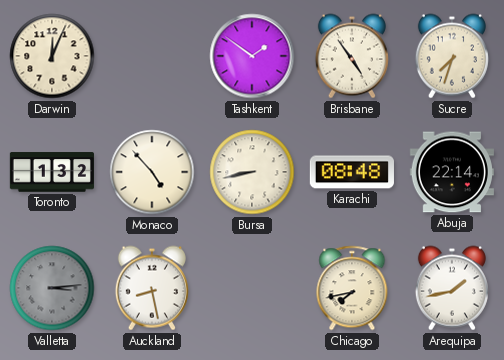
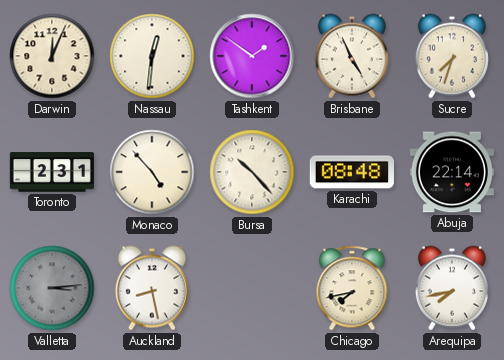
Nassau: none -> 12:31
Brisbane: 4:54 -> 4:56
Toronto: 1:32 -> 2:31
Bursa: 8:43 -> 10:23
Arequipa: 1:43 -> 7:43
